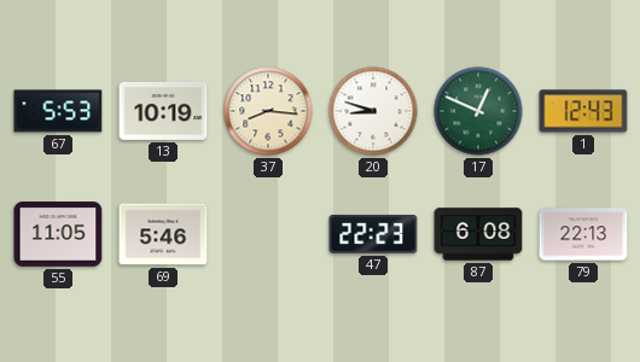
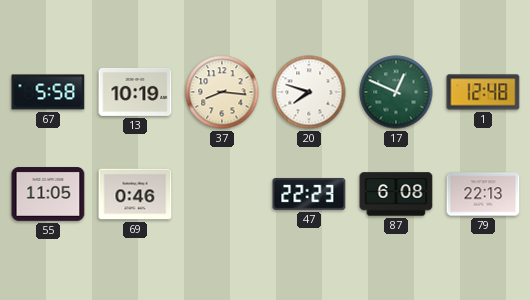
67: 5:53 -> 5:58
20: 8:48 -> 7:48
1: 12:43 -> 12:48
69: 5:46 -> 0:46
